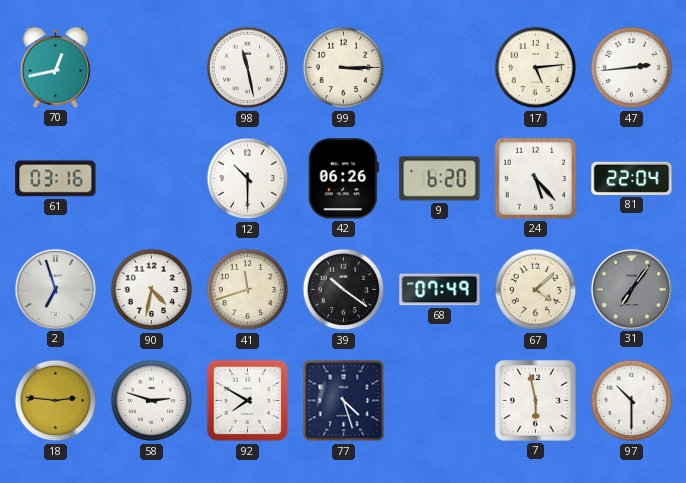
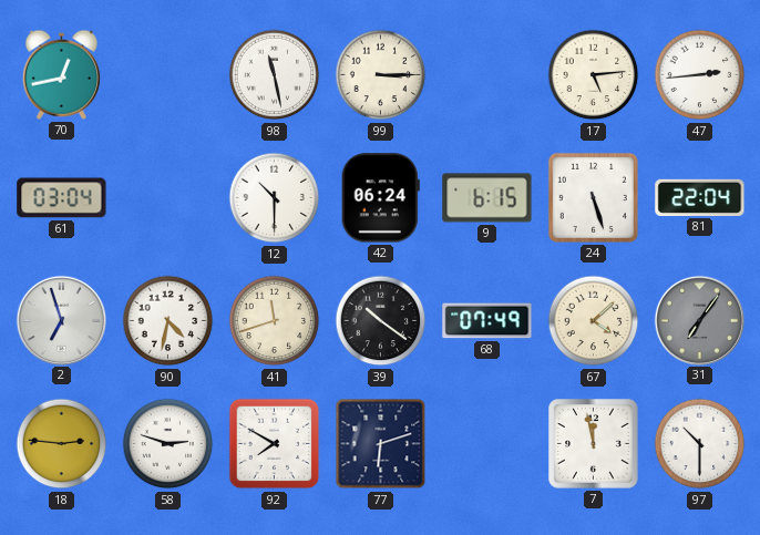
61: 03:16 -> 03:04
42: 06:26 -> 06:24
9: 6:20 -> 6:15
24: 5:23 -> 5:27
77: 4:27 -> 6:12
7: 5:58 -> 11:58
